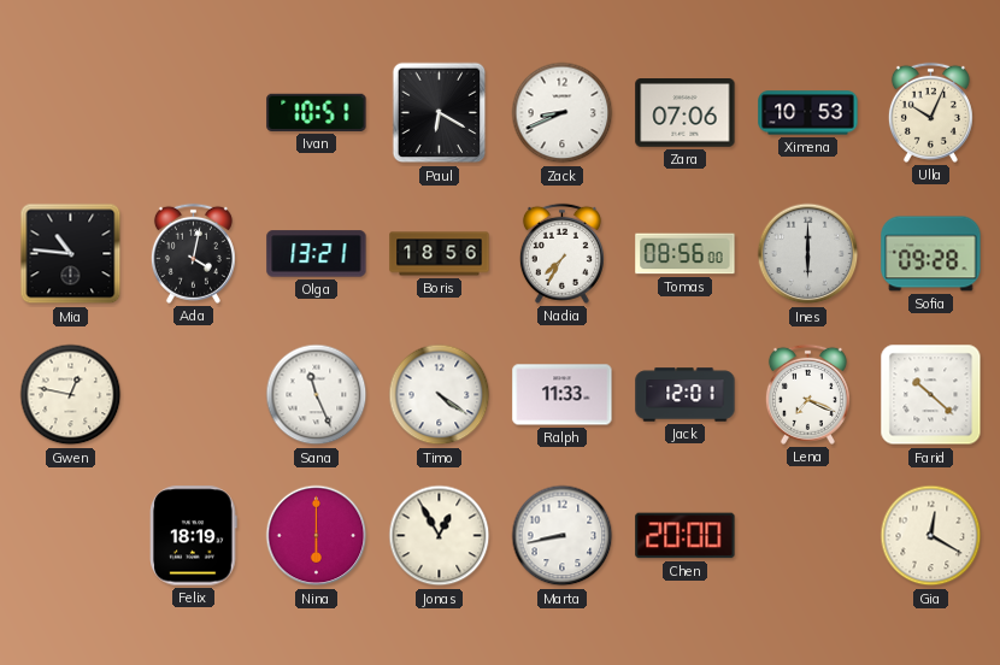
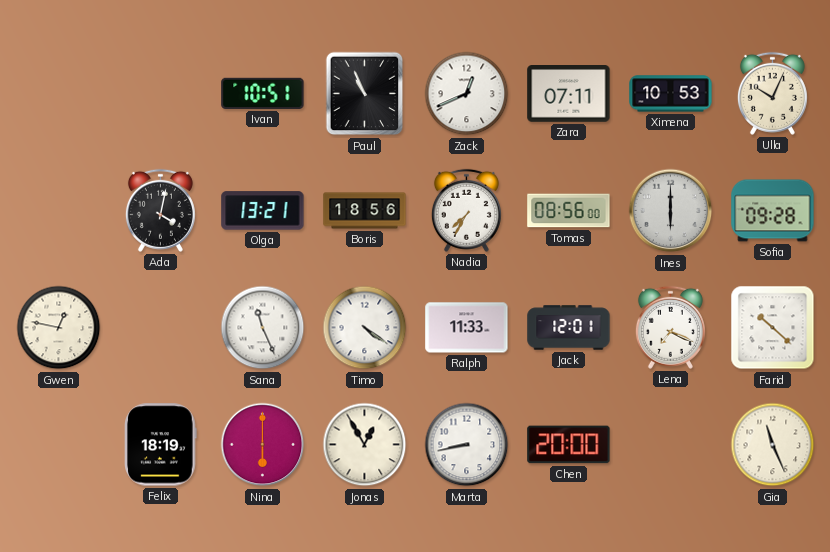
Paul: 6:20 -> 10:56
Zack: 8:41 -> 12:41
Zara: 07:06 -> 07:11
Mia: 10:46 -> none
Gia: 12:20 -> 11:26
